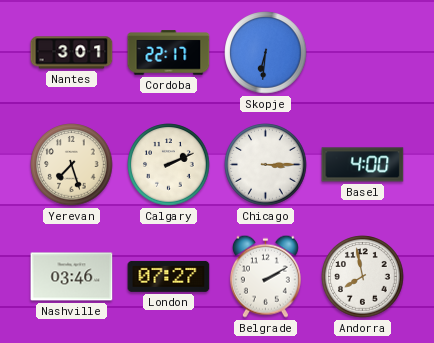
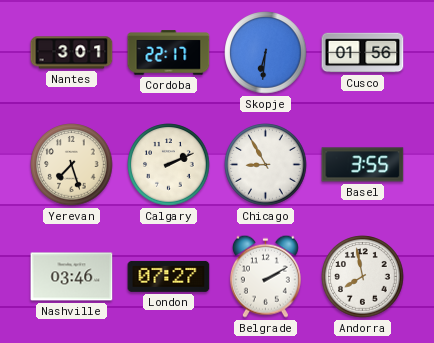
Cusco: none -> 01:56
Chicago: 3:15 -> 8:55
Basel: 4:00 -> 3:55
